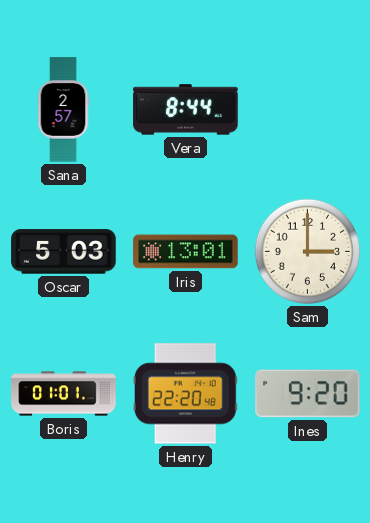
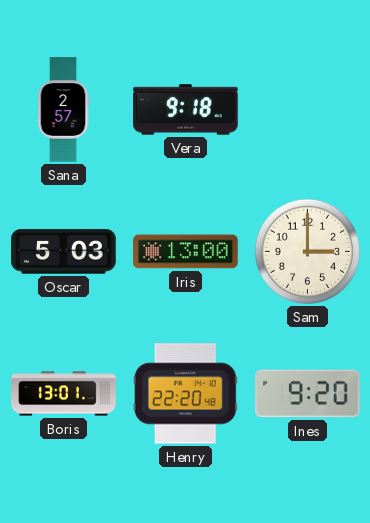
Vera: 8:44 -> 9:18
Iris: 13:01 -> 13:00
Boris: 01:01 -> 13:01
